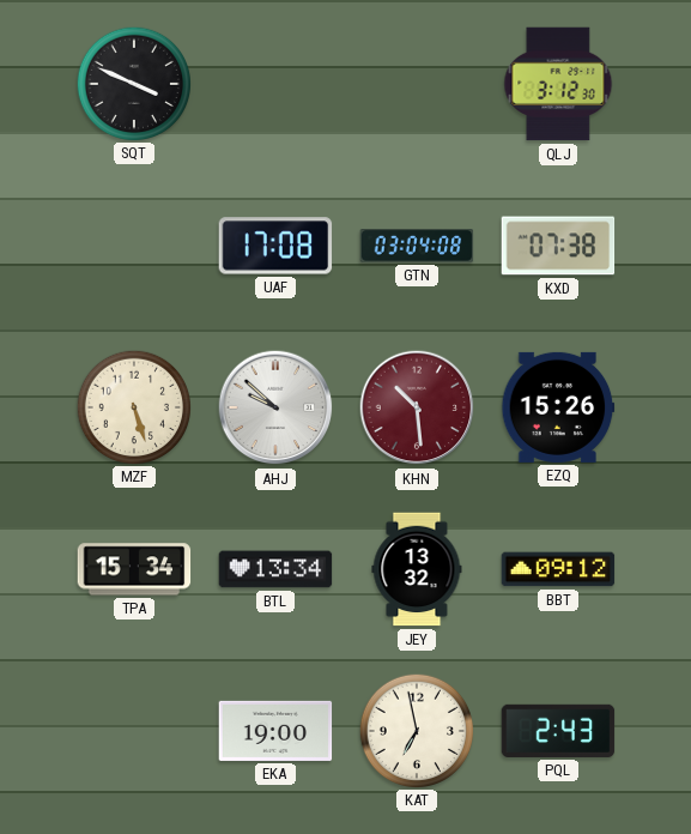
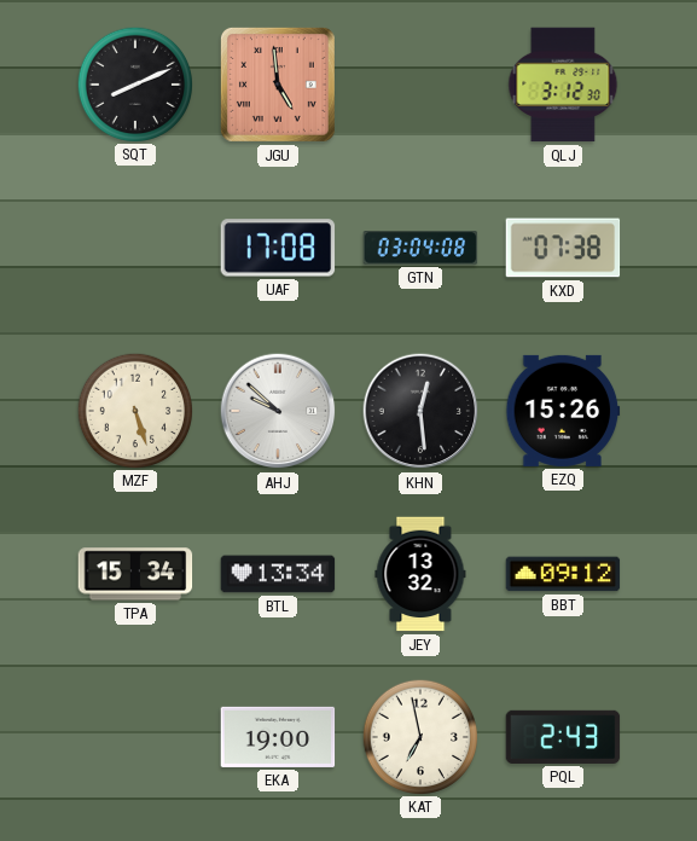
SQT: 3:49 -> 8:11
JGU: none -> 4:59
KHN: 10:29 -> 12:29
KHN dial: burgundy -> black
